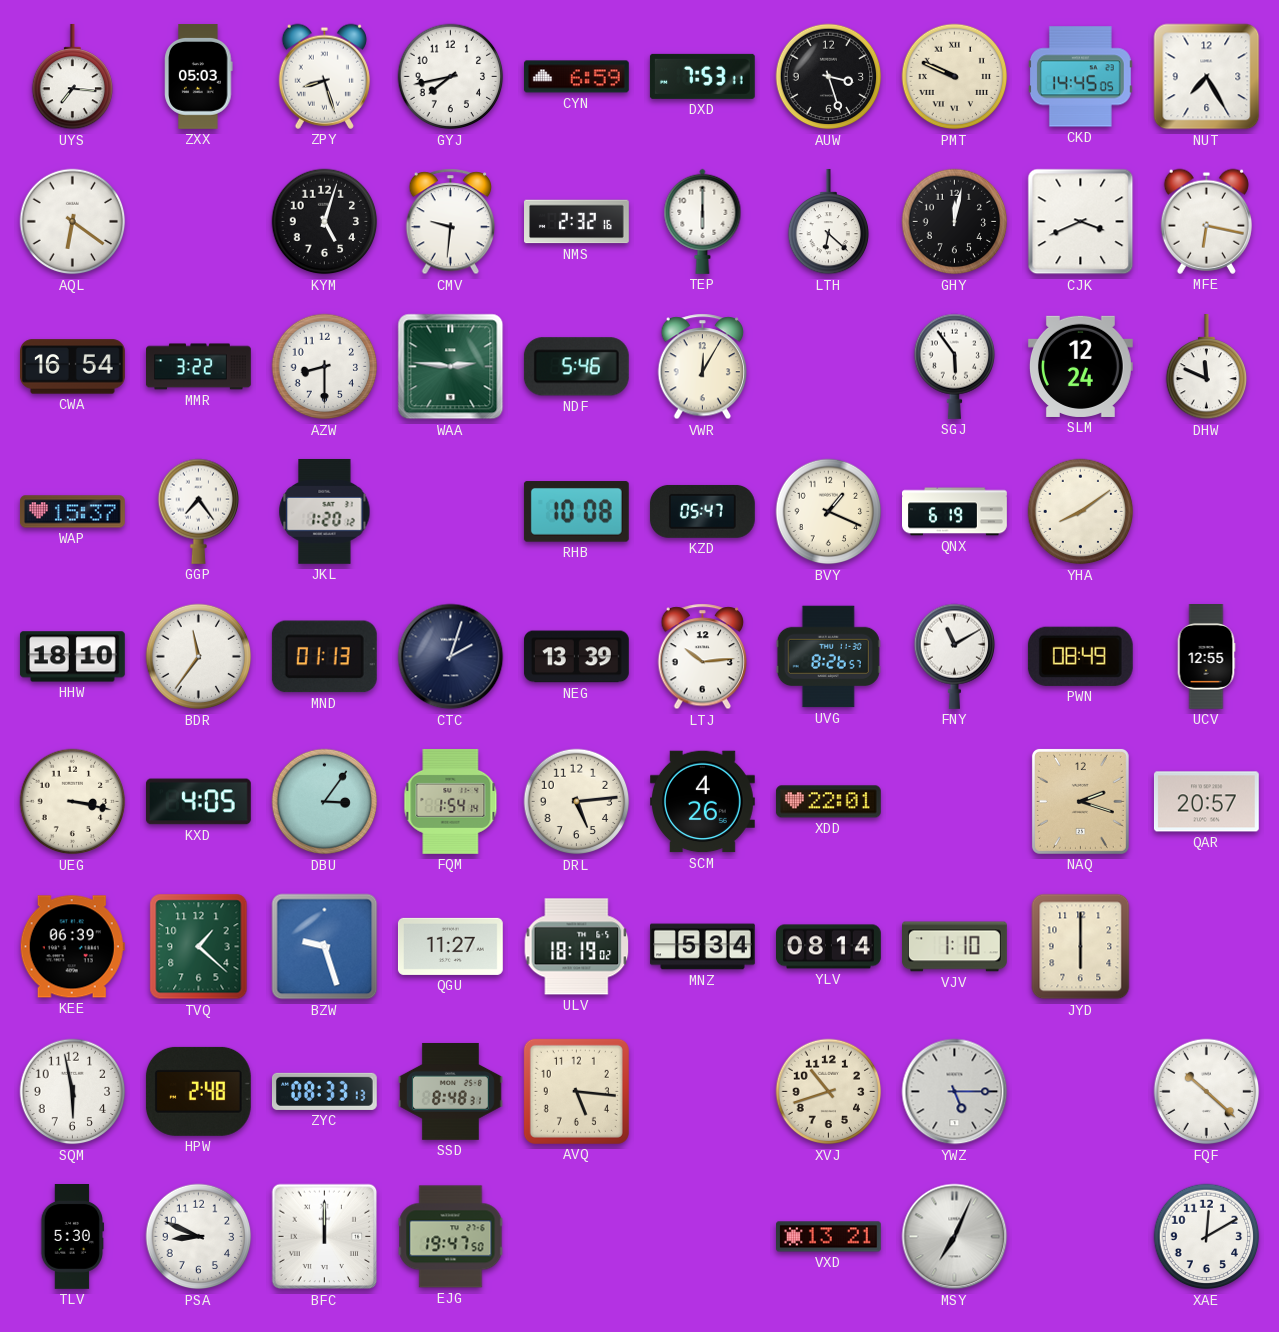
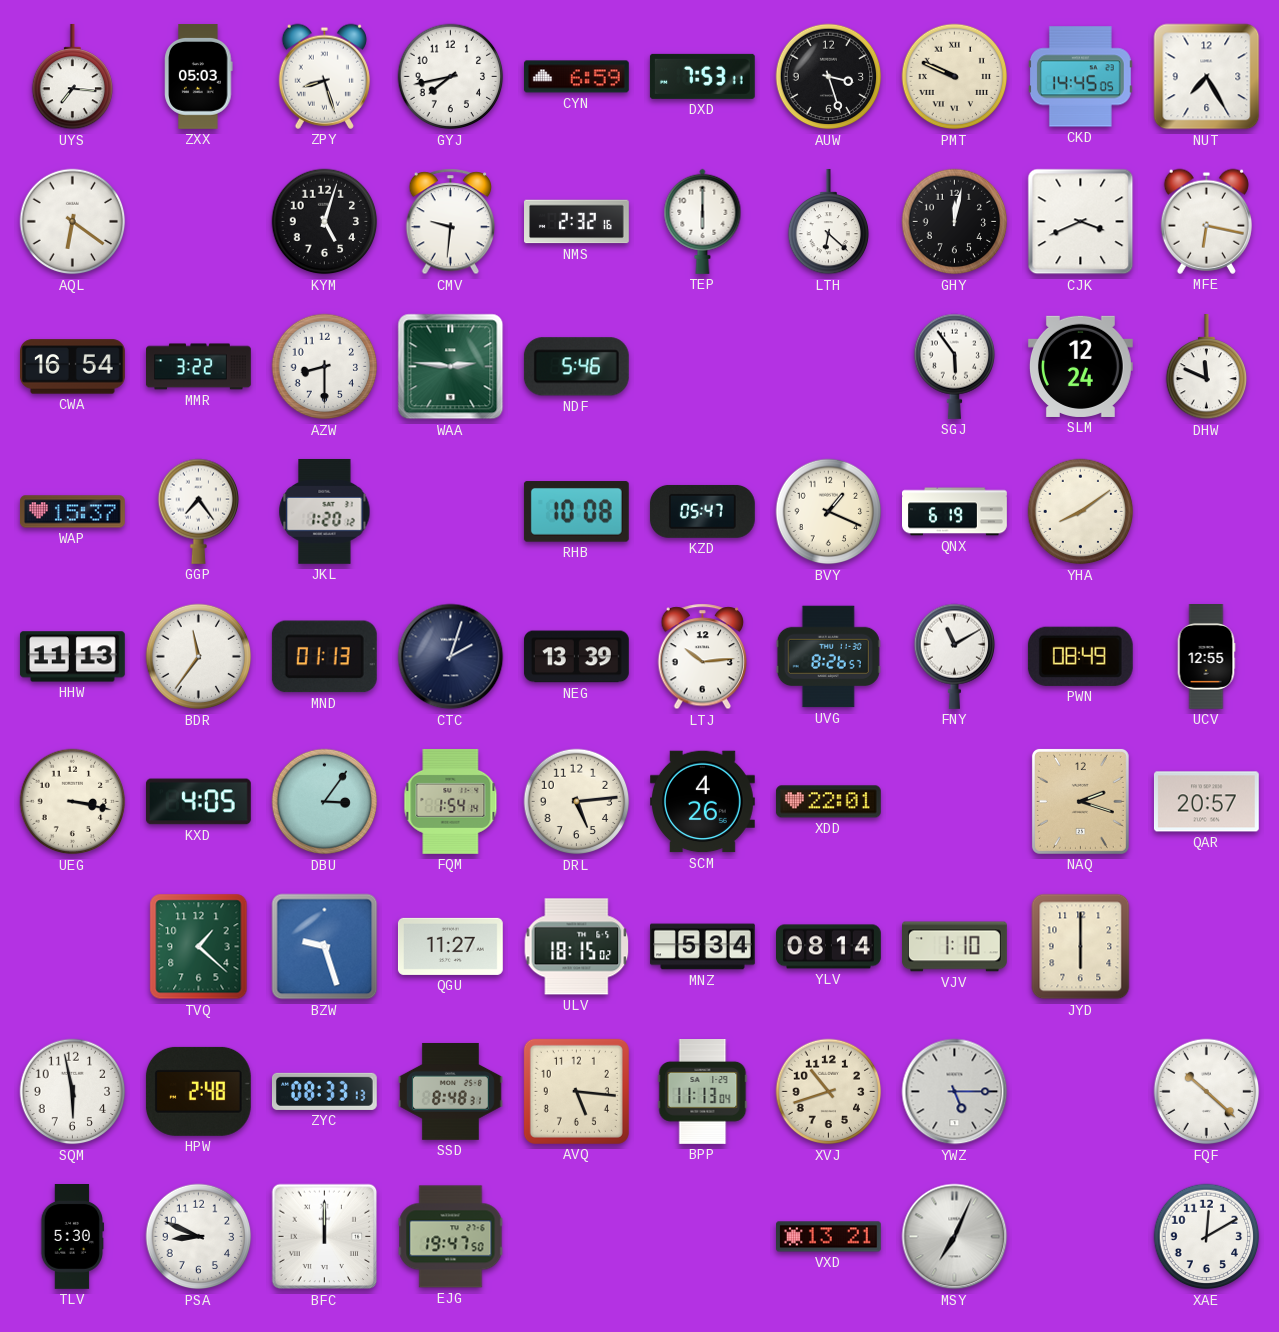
VWR: 12:05 -> none
HHW: 18:10 -> 11:13
KEE: 06:39 -> none
ULV: 18:19 -> 18:15
BPP: none -> 11:13
